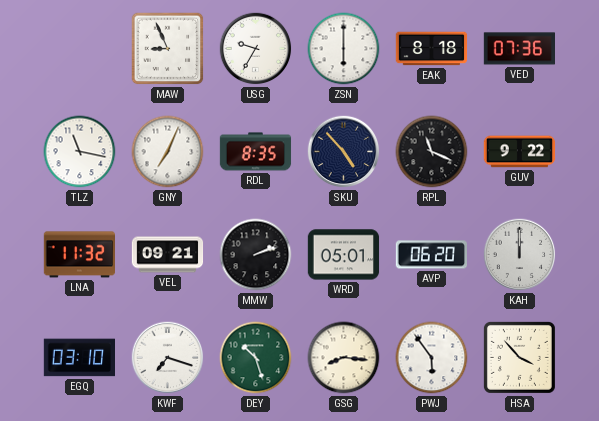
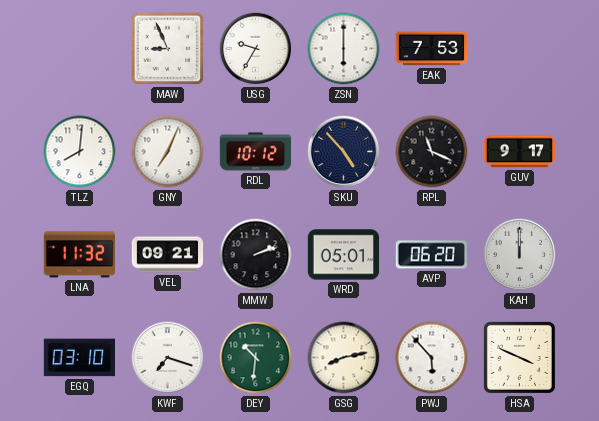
EAK: 8:18 -> 7:53
VED: 07:36 -> none
TLZ: 11:17 -> 8:01
RDL: 8:35 -> 10:12
GUV: 9:22 -> 9:17
DEY: 10:27 -> 10:31
GSG: 8:16 -> 8:13
PWJ: 5:54 -> 5:53
HSA: 3:53 -> 3:49
